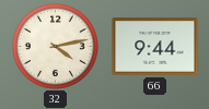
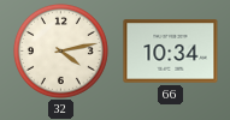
66: 9:44 -> 10:34
